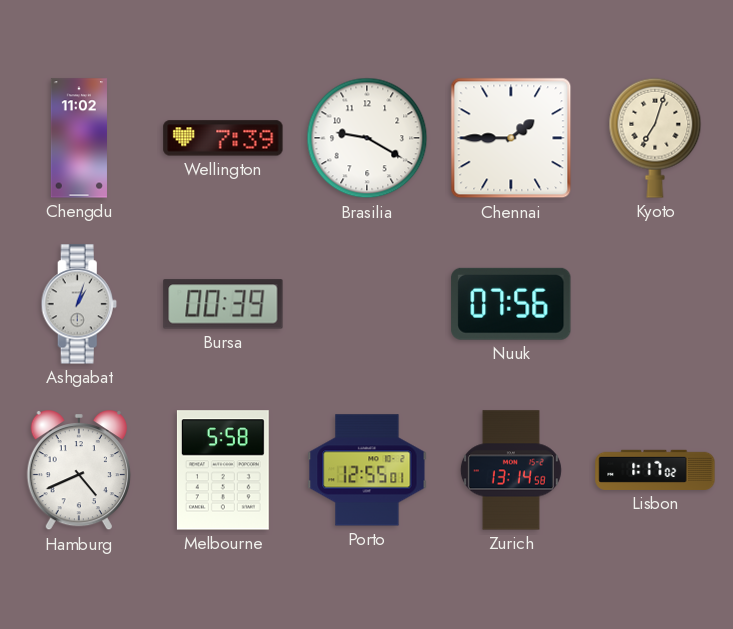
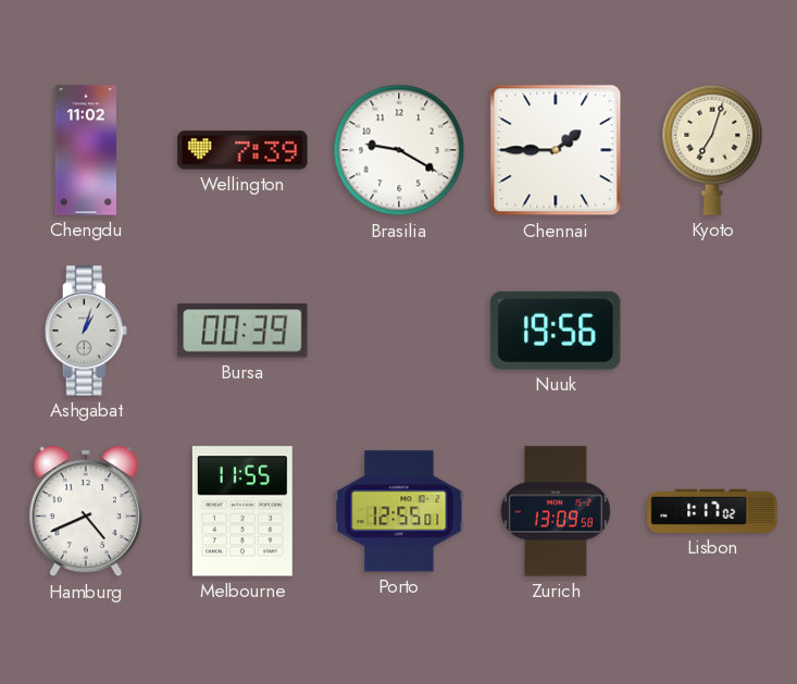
Nuuk: 07:56 -> 19:56
Melbourne: 5:58 -> 11:55
Zurich: 13:14 -> 13:09
